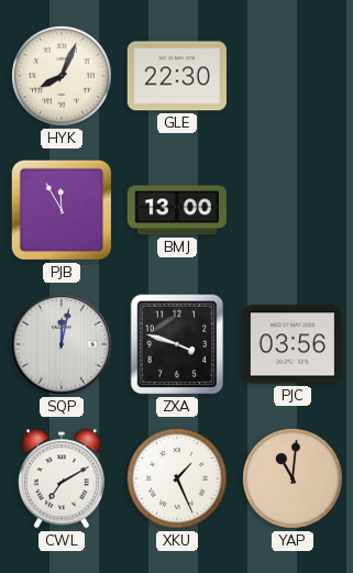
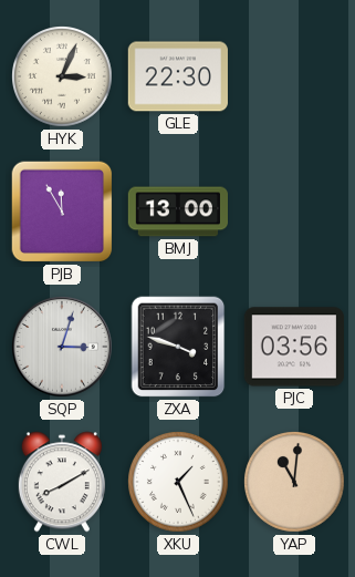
HYK: 8:04 -> 3:04
SQP: 12:02 -> 3:03
CWL: 7:10 -> 8:10
